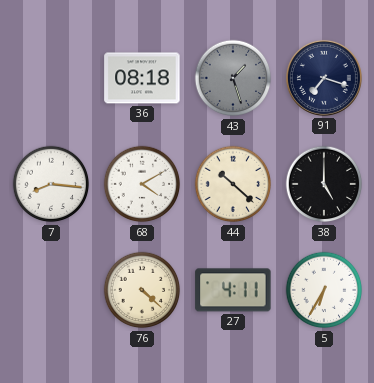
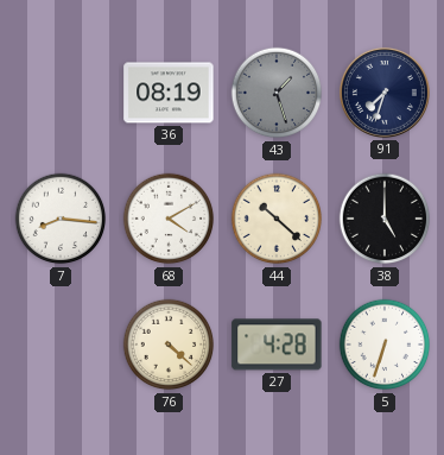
36: 08:18 -> 08:19
91: 7:18 -> 7:33
27: 4:11 -> 4:28
5: 6:35 -> 6:33
